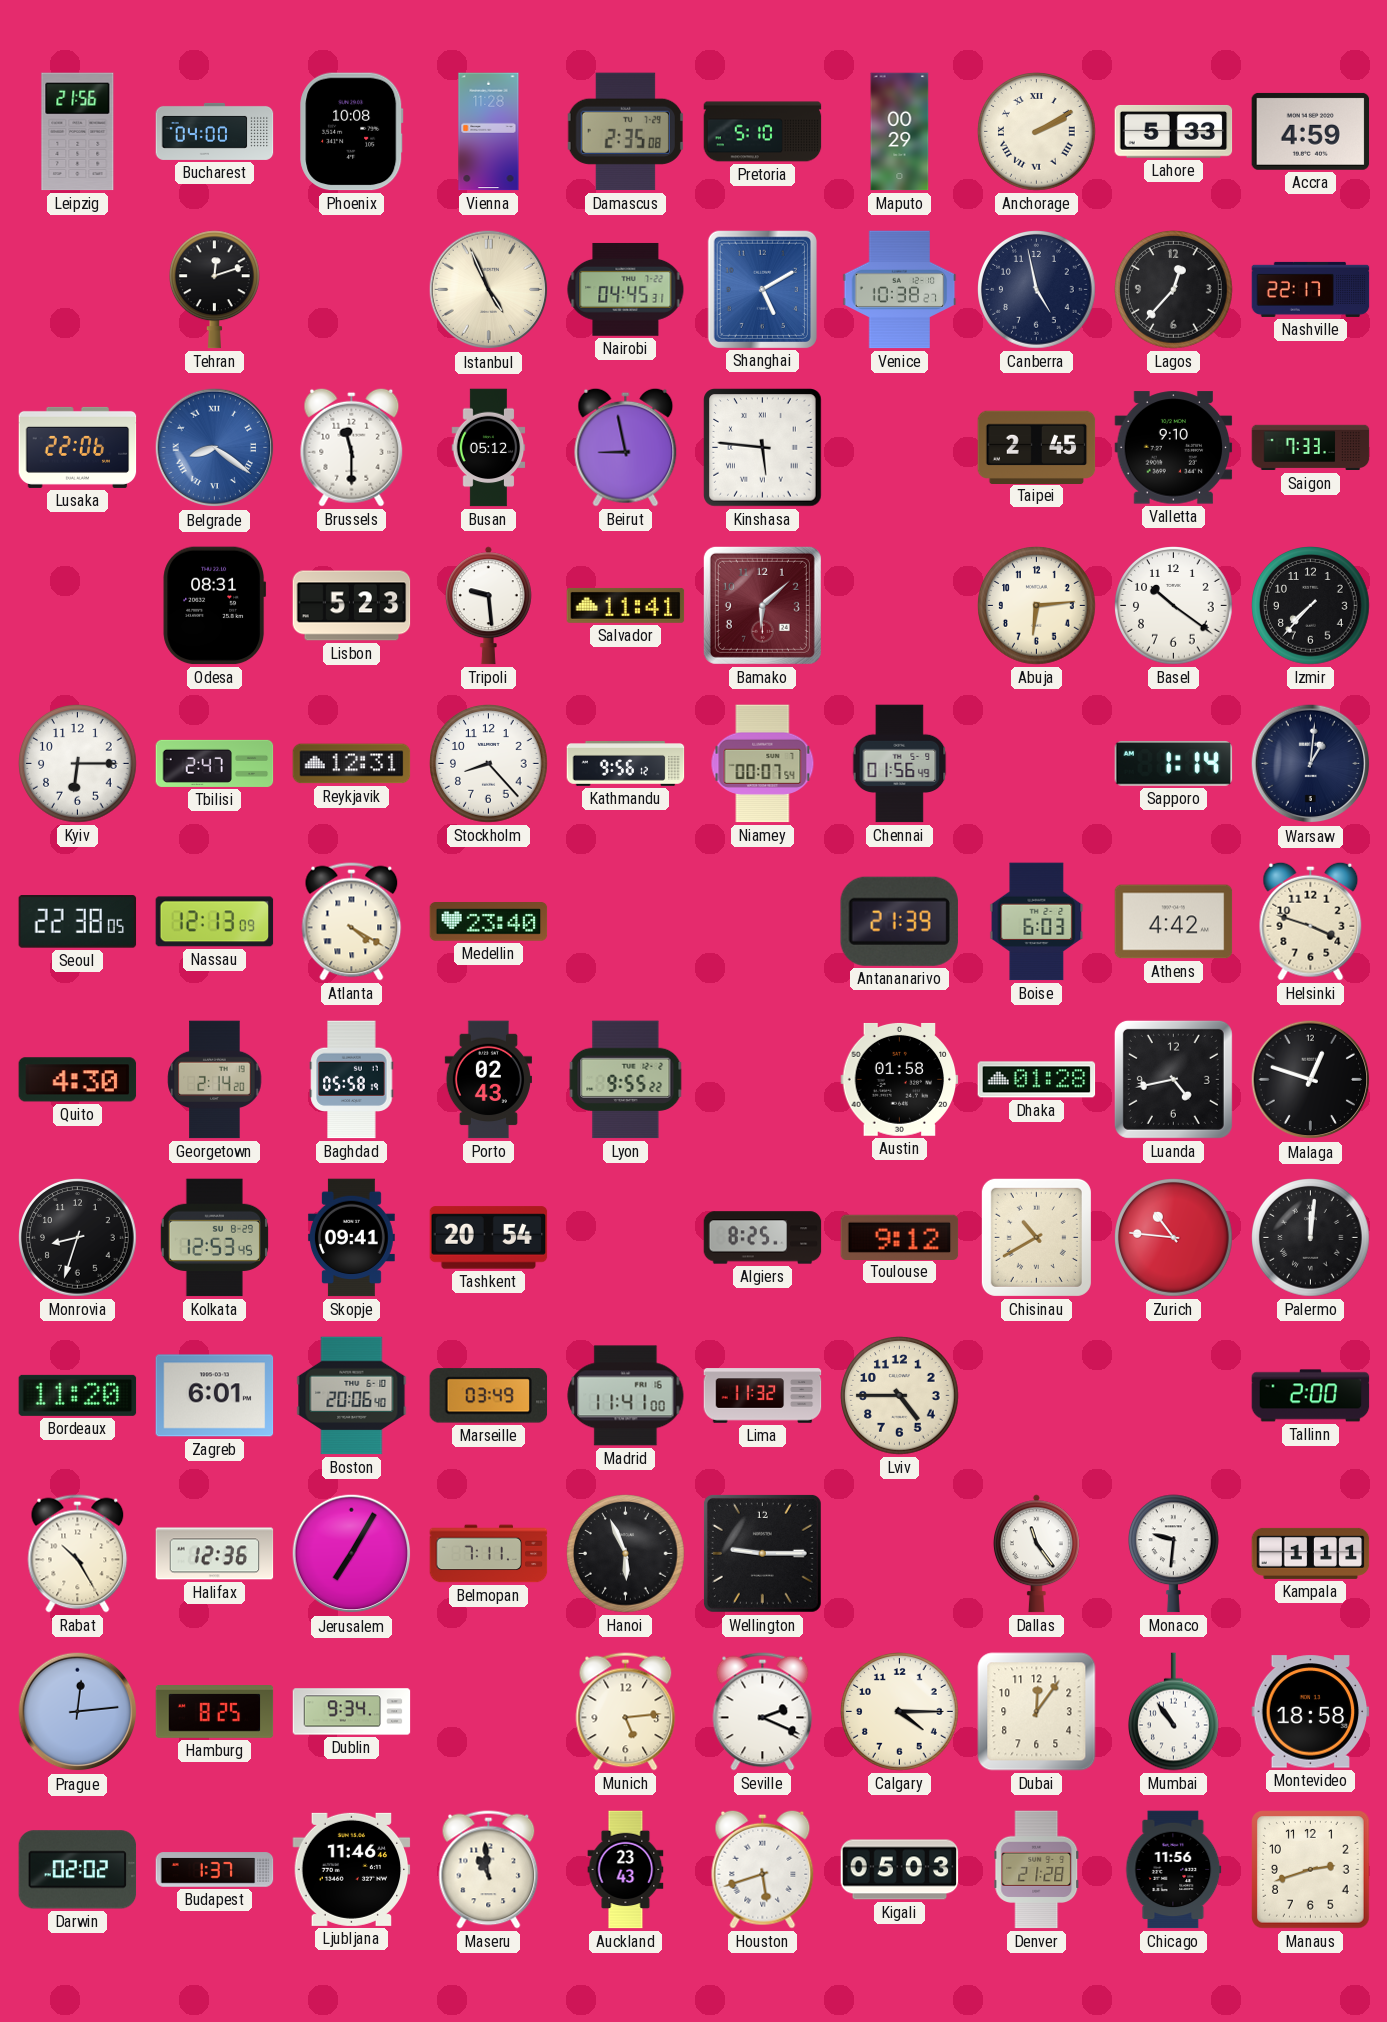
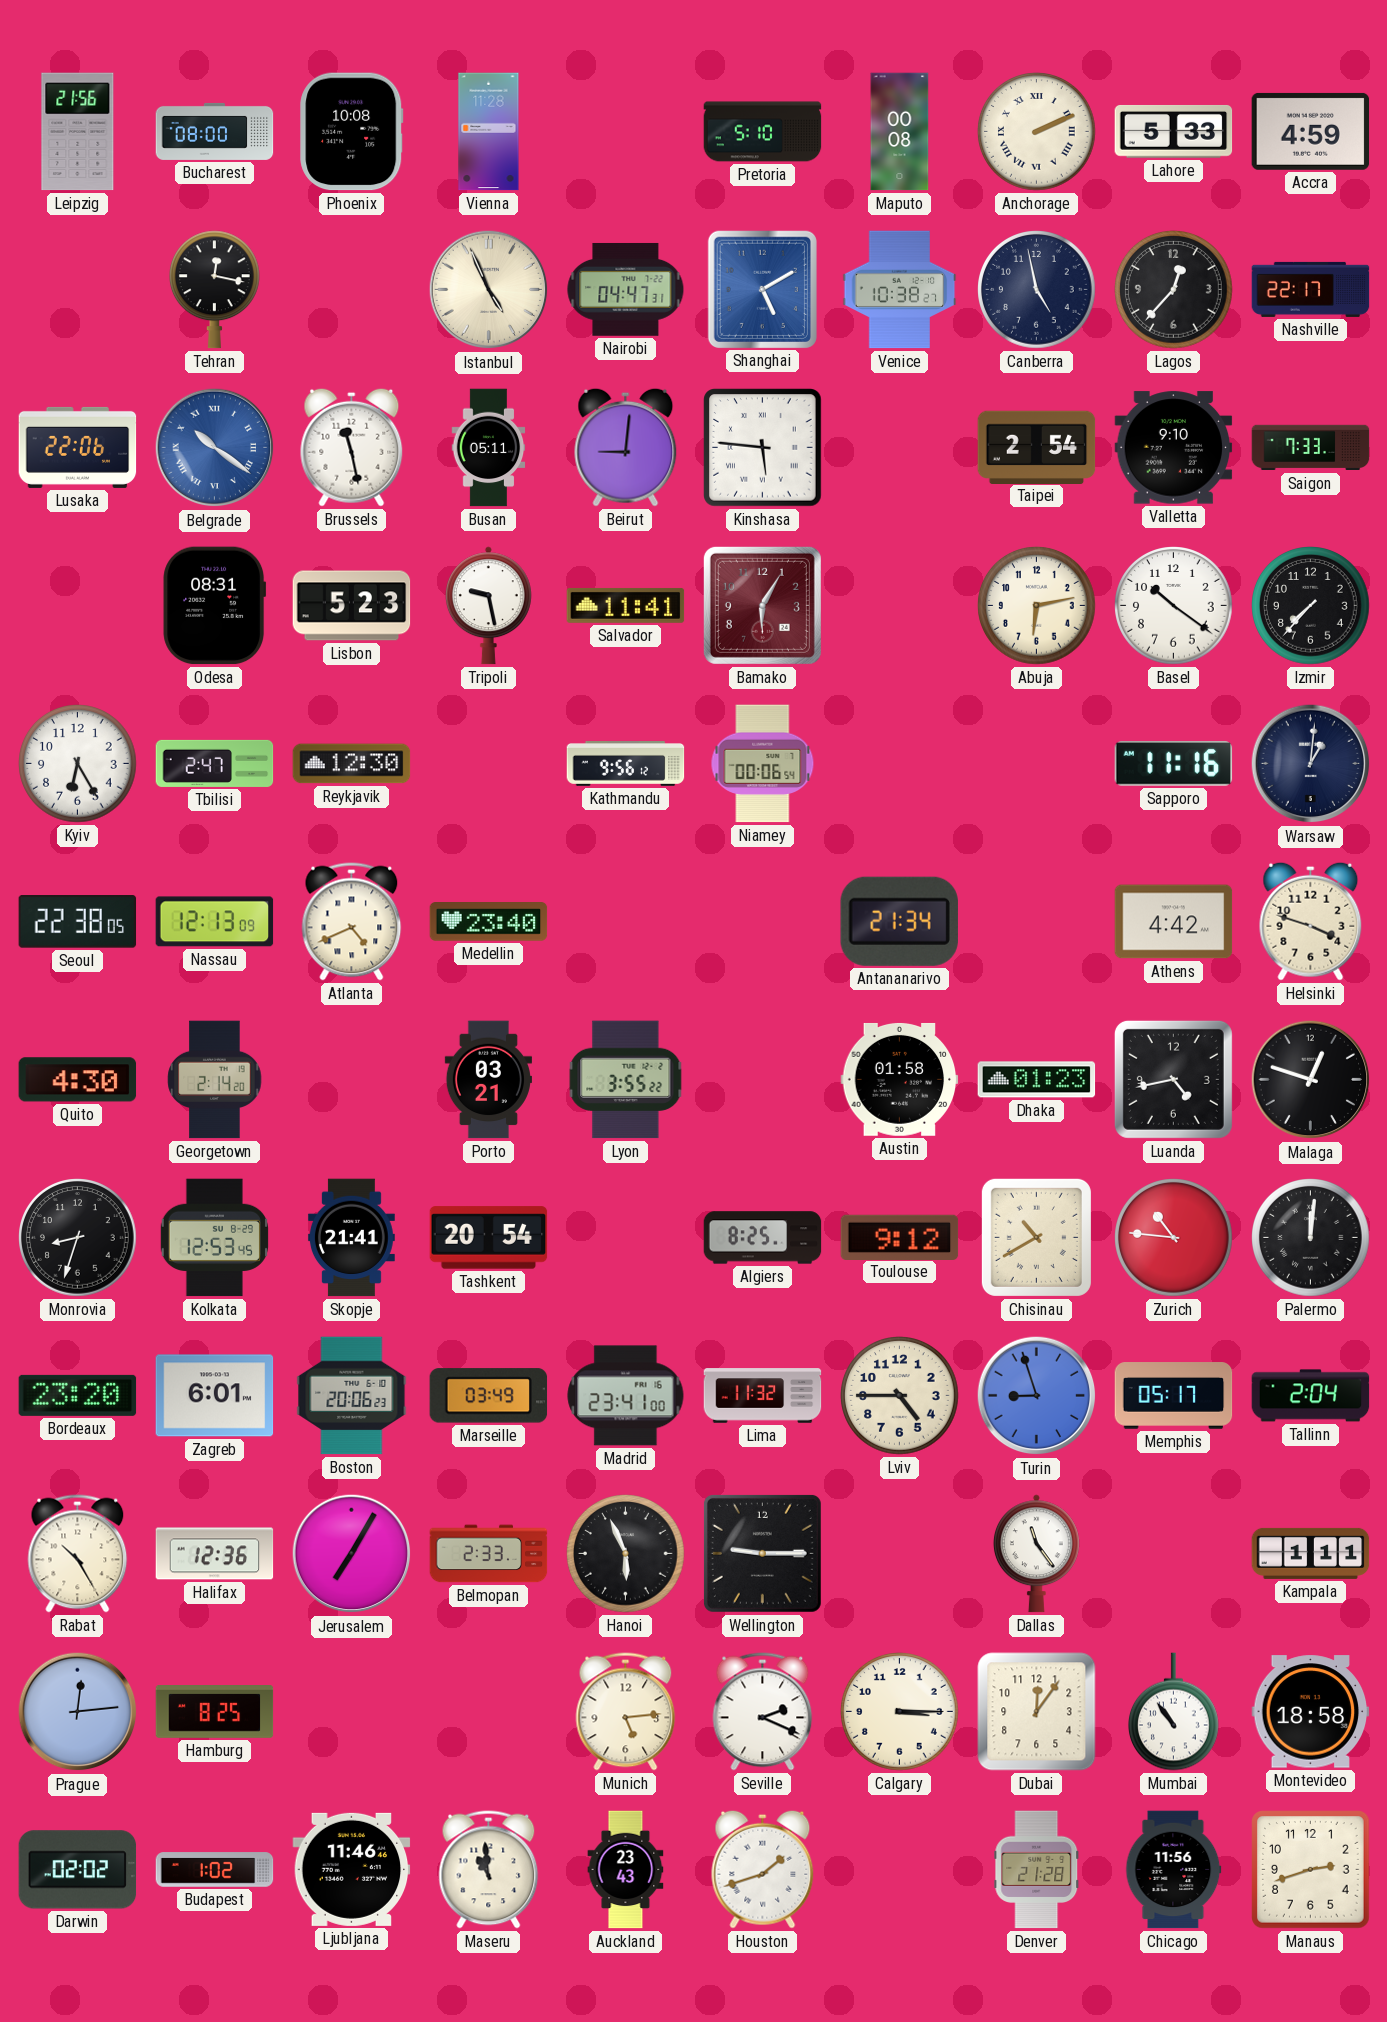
Bucharest: 04:00 -> 08:00
Damascus: 2:35 -> none
Maputo: 00:29 -> 00:08
Anchorage: 2:10 -> 2:11
Tehran: 12:12 -> 12:17
Nairobi: 04:45 -> 04:47
Belgrade: 8:21 -> 10:21
Brussels: 11:30 -> 11:28
Busan: 05:12 -> 05:11
Beirut: 8:58 -> 9:01
Taipei: 2:45 -> 2:54
Tripoli: 9:29 -> 9:28
Bamako: 6:08 -> 6:05
Abuja: 6:14 -> 6:13
Kyiv: 6:15 -> 6:25
Reykjavik: 12:31 -> 12:30
Stockholm: 8:23 -> none
Niamey: 00:07 -> 00:06
Chennai: 01:56 -> none
Sapporo: 1:14 -> 11:16
Atlanta: 4:20 -> 4:41
Antananarivo: 21:39 -> 21:34
Boise: 6:03 -> none
Baghdad: 05:58 -> none
Porto: 02:43 -> 03:21
Lyon: 9:55 -> 3:55
Dhaka: 01:28 -> 01:23
Skopje: 09:41 -> 21:41
Bordeaux: 11:20 -> 23:20
Boston: 20:06:40 -> 20:06:23
Madrid: 11:41 -> 23:41
Turin: none -> 8:57
Memphis: none -> 05:17
Tallinn: 2:00 -> 2:04
Belmopan: 7:11 -> 2:33
Monaco: 9:31 -> none
Dublin: 9:34 -> none
Calgary: 4:15 -> 3:15
Budapest: 1:37 -> 1:02
Houston: 5:42 -> 1:42
Kigali: 05:03 -> none
